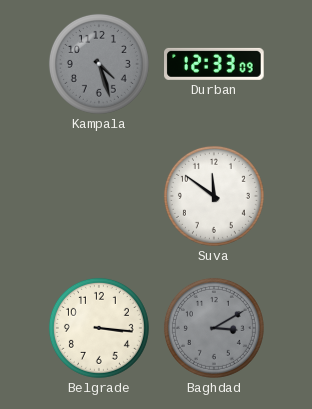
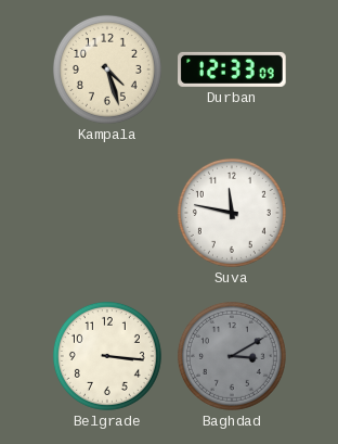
Kampala dial: grey -> cream
Suva: 11:51 -> 11:47
